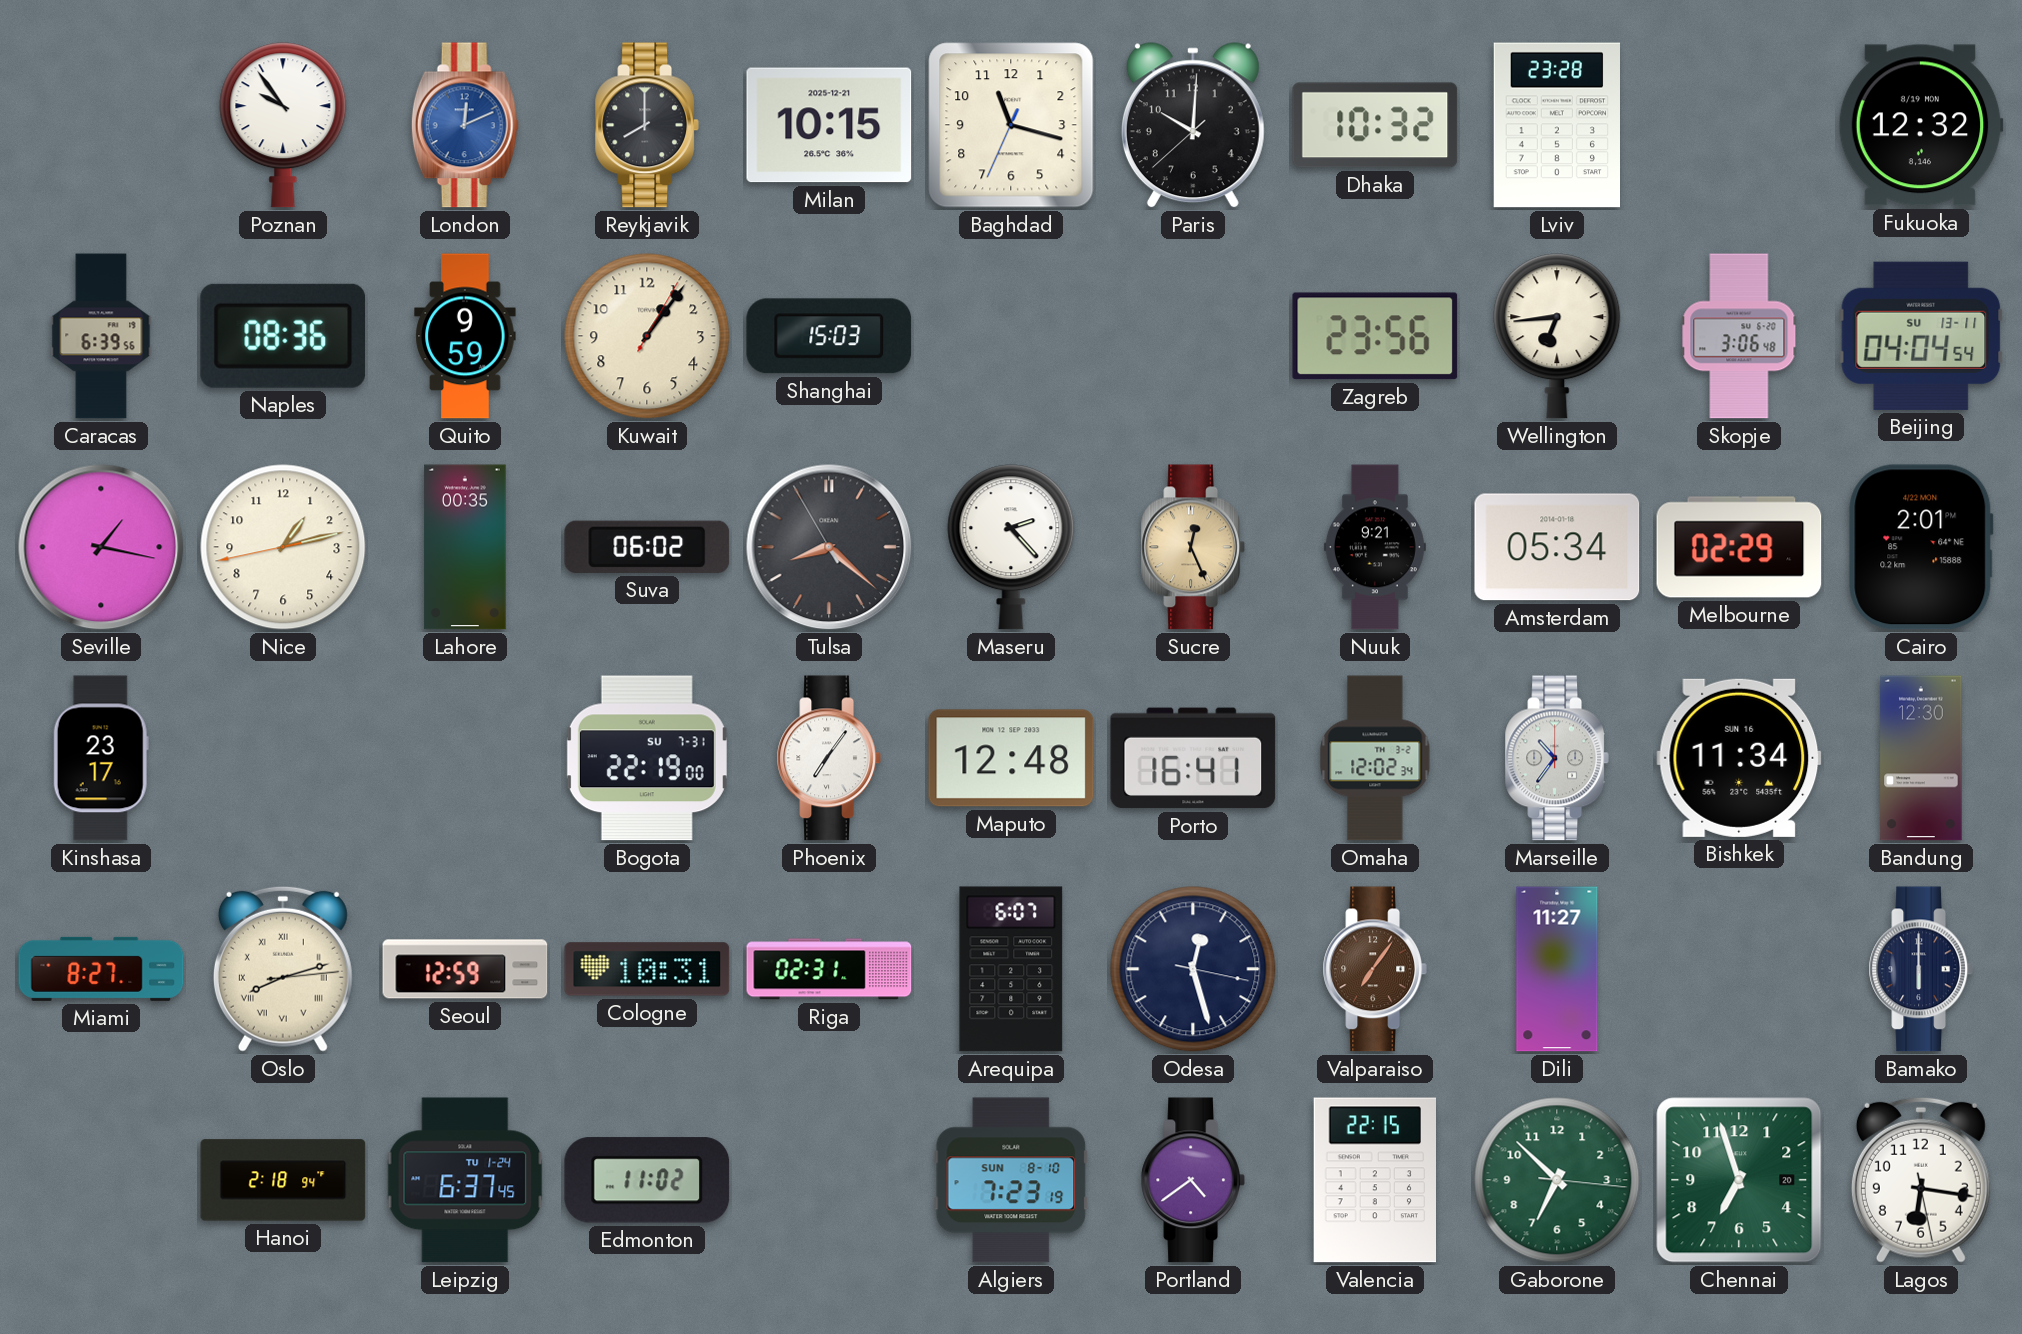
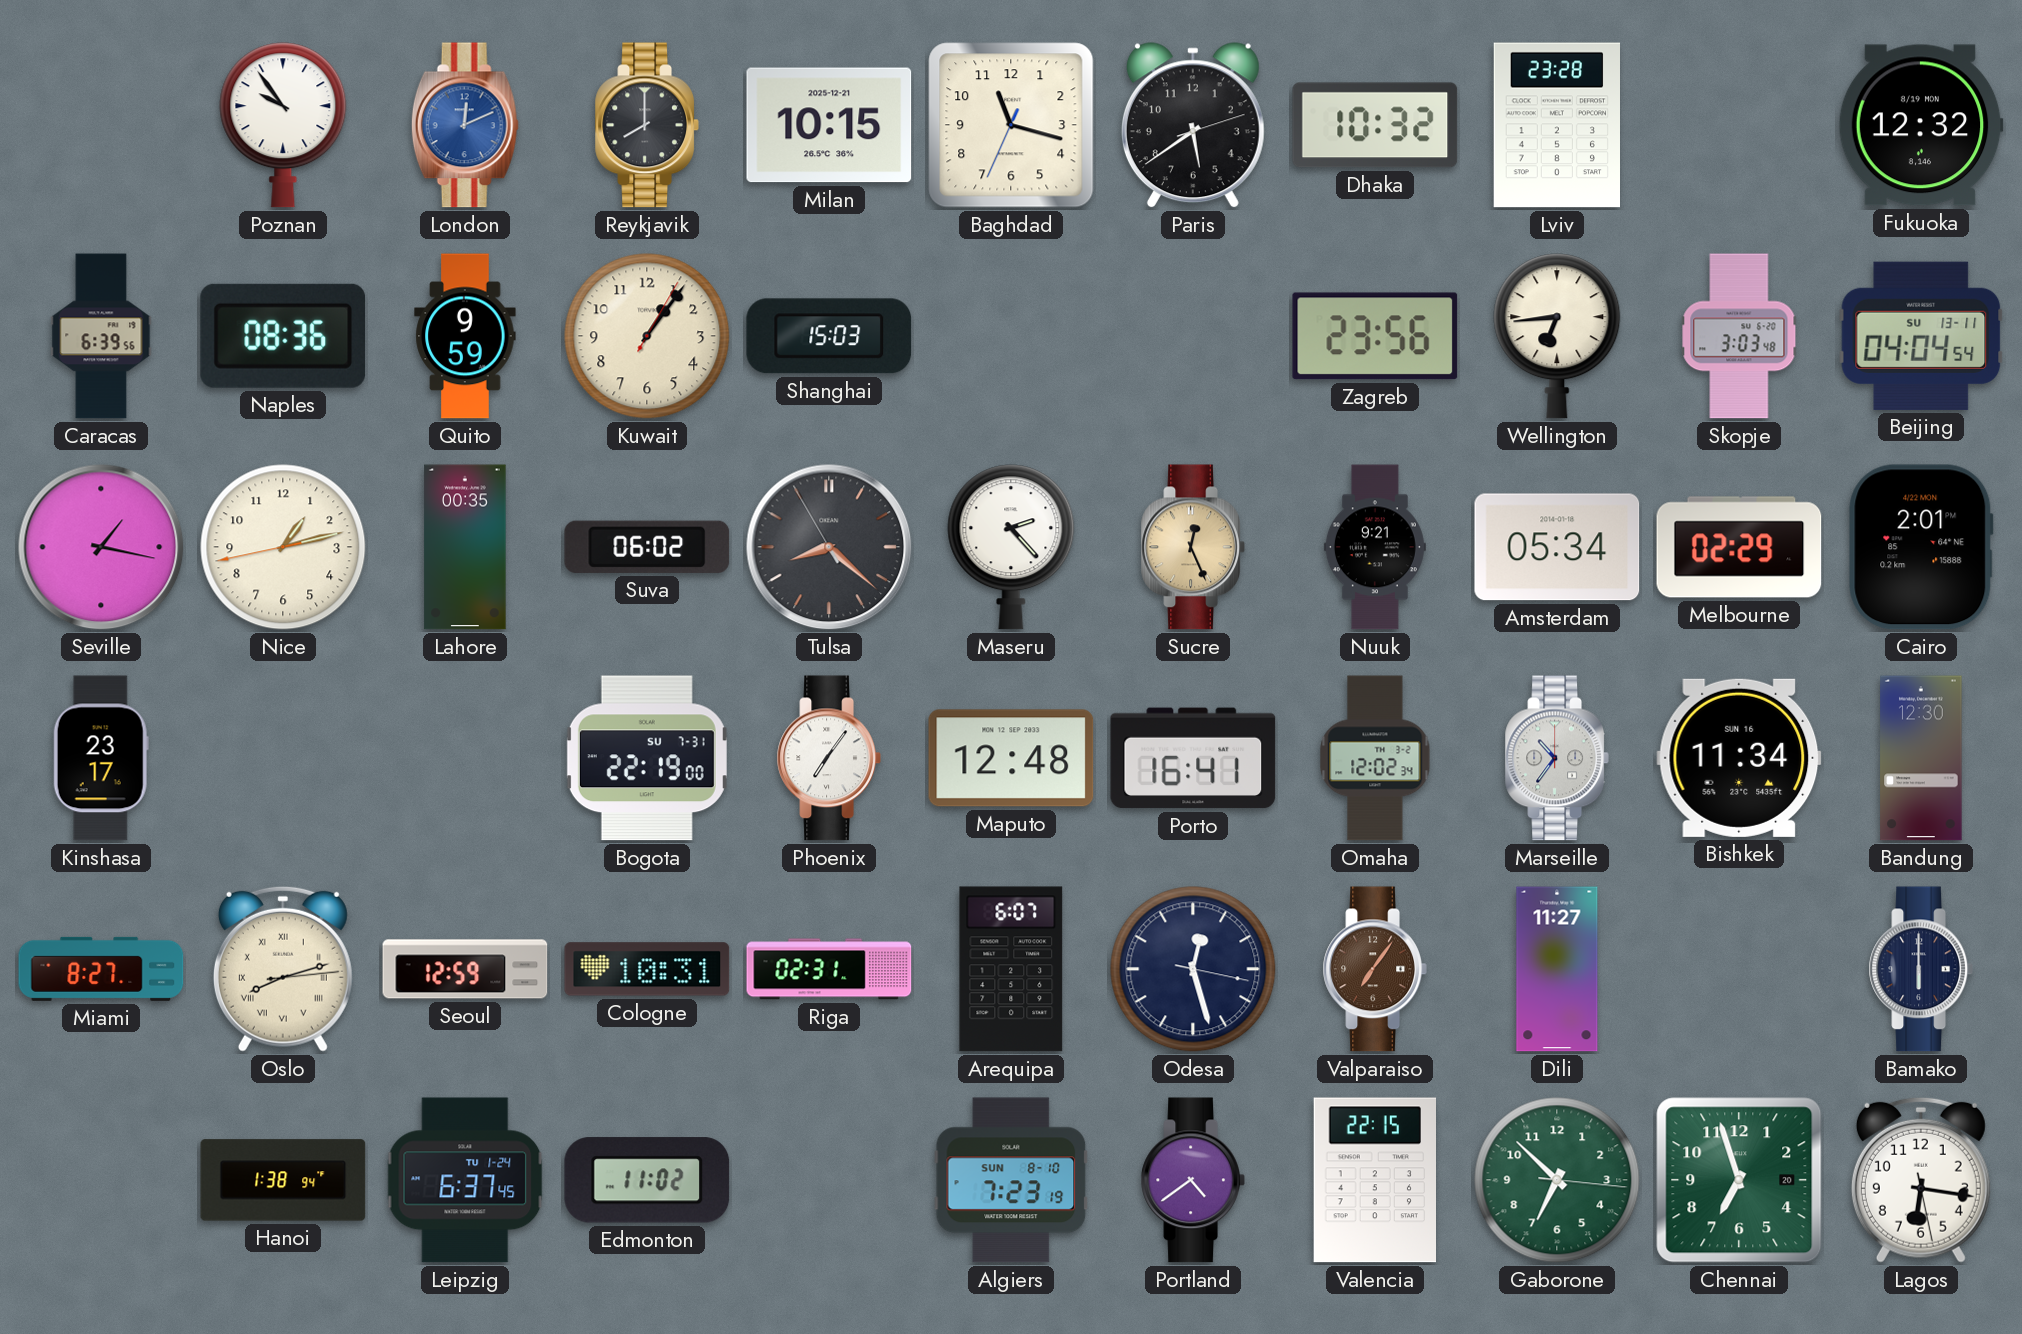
Paris: 10:00 -> 5:39
Skopje: 3:06 -> 3:03
Hanoi: 2:18 -> 1:38
